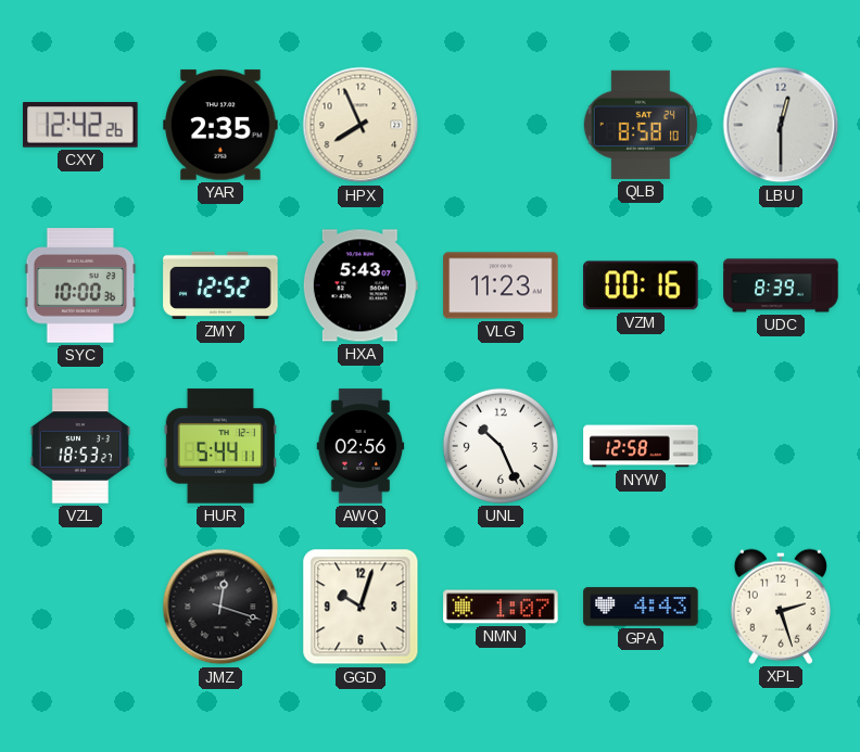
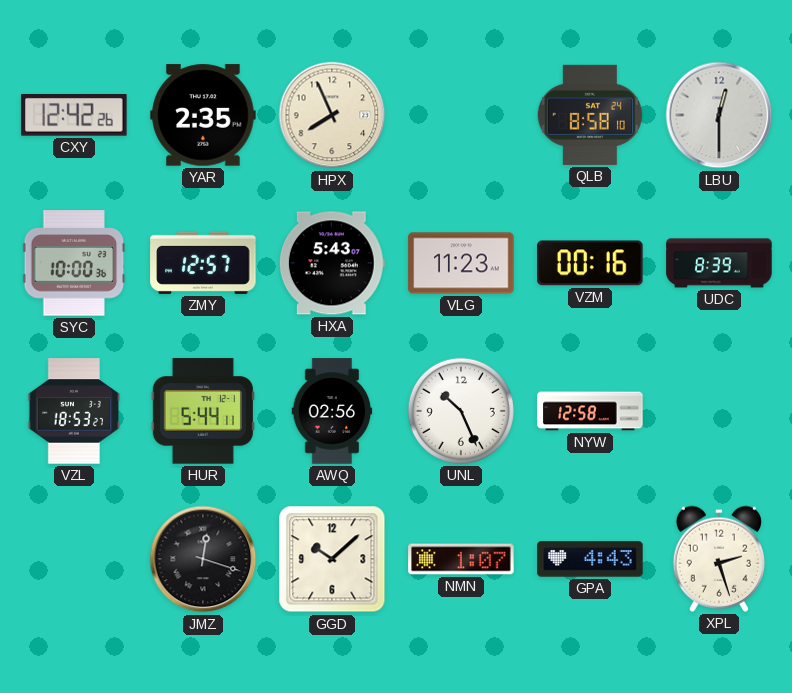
ZMY: 12:52 -> 12:57
GGD: 10:03 -> 10:08
